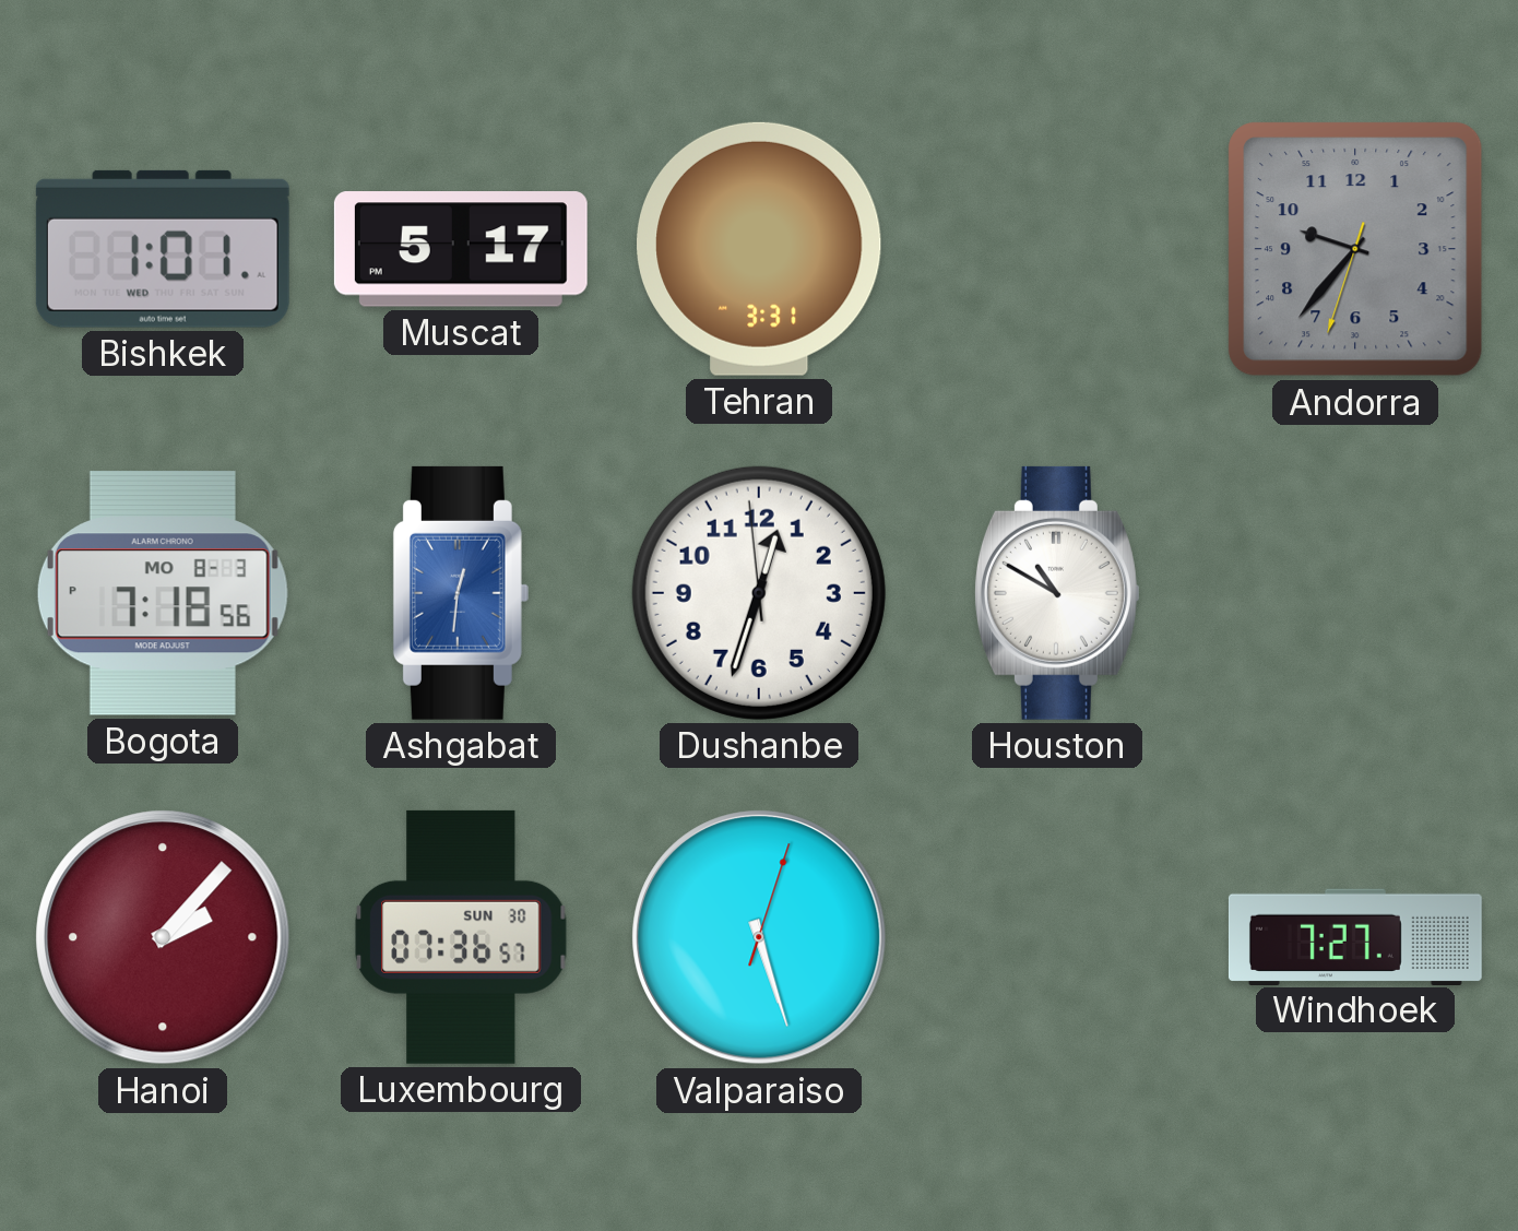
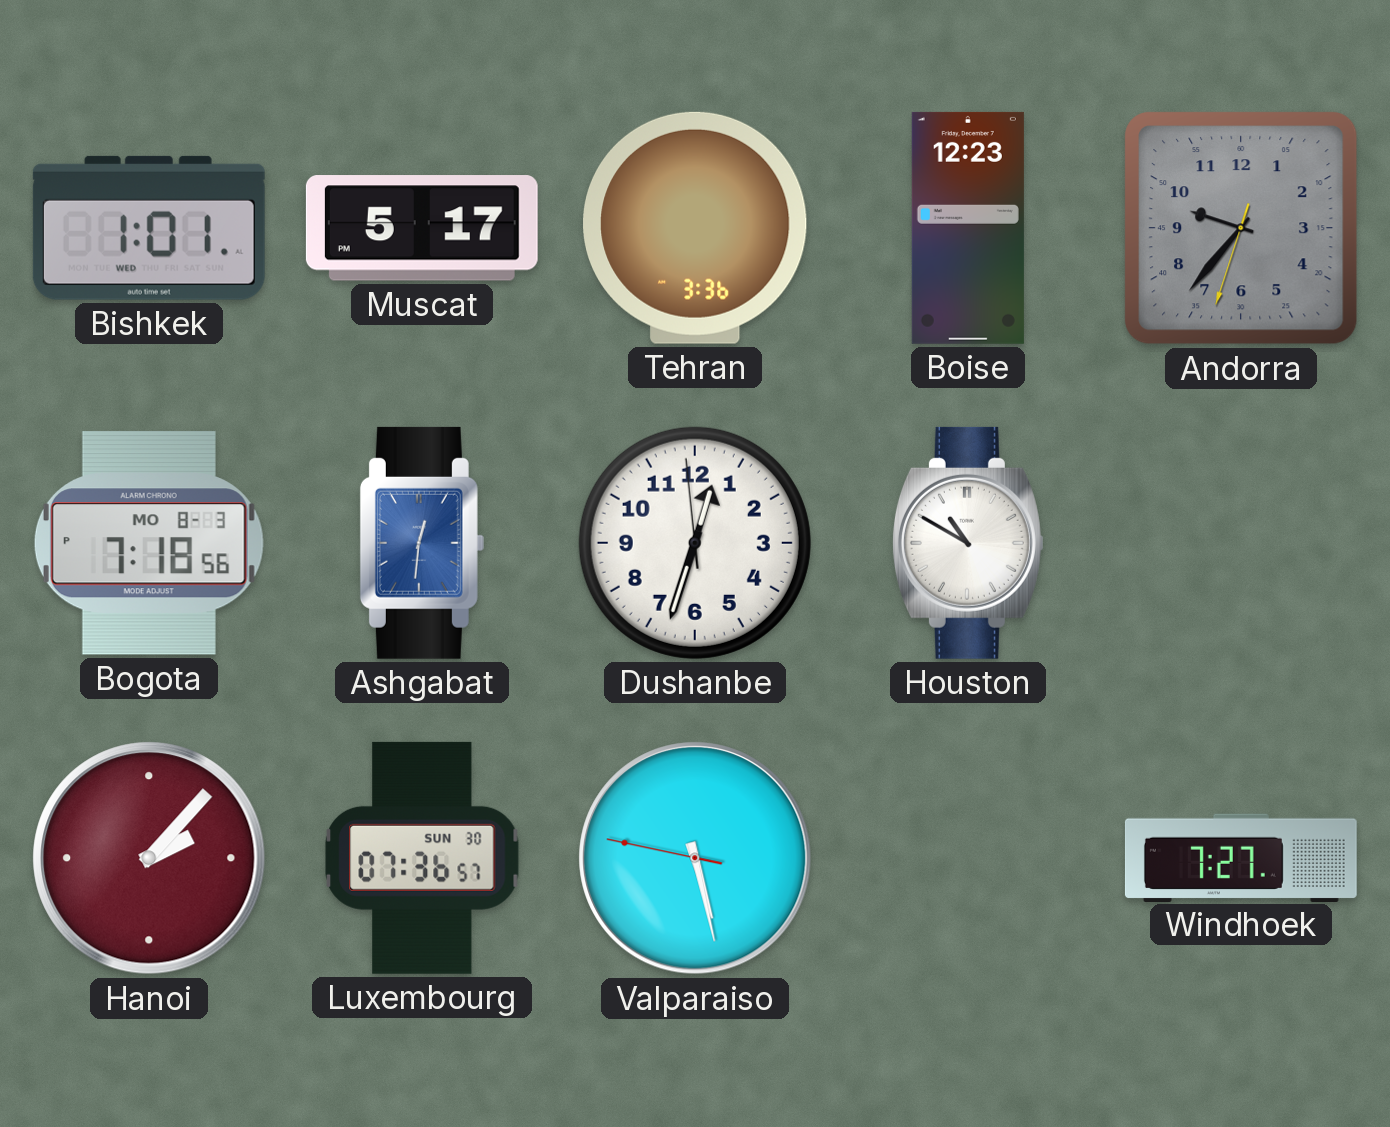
Tehran: 3:31 -> 3:36
Boise: none -> 12:23
Valparaiso: 5:27:03 -> 5:27:47
